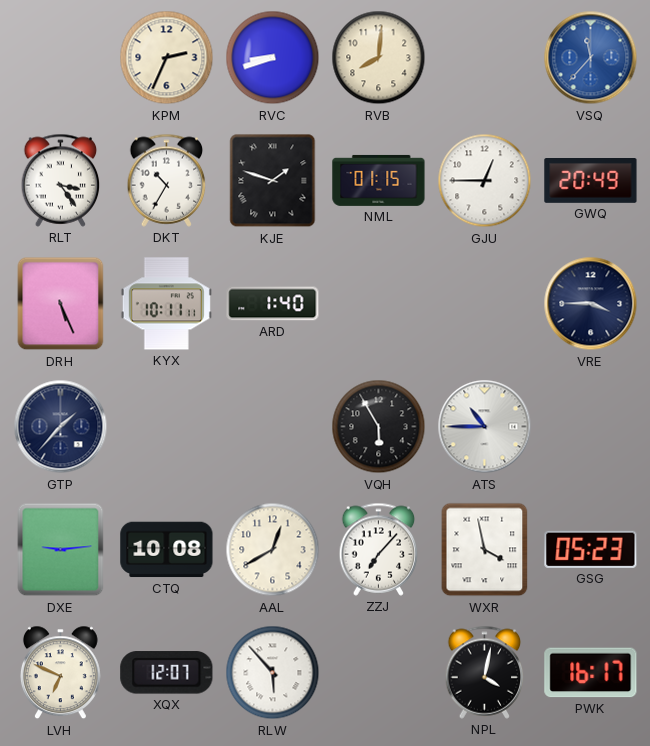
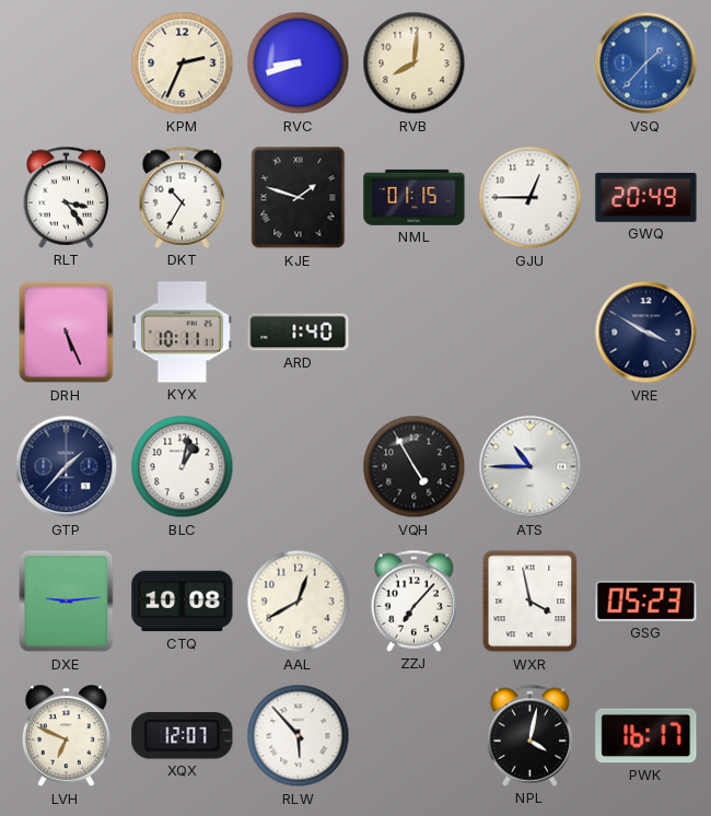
VSQ: 11:37 -> 1:37
VRE: 3:45 -> 3:50
BLC: none -> 1:02
VQH: 5:55 -> 4:55
